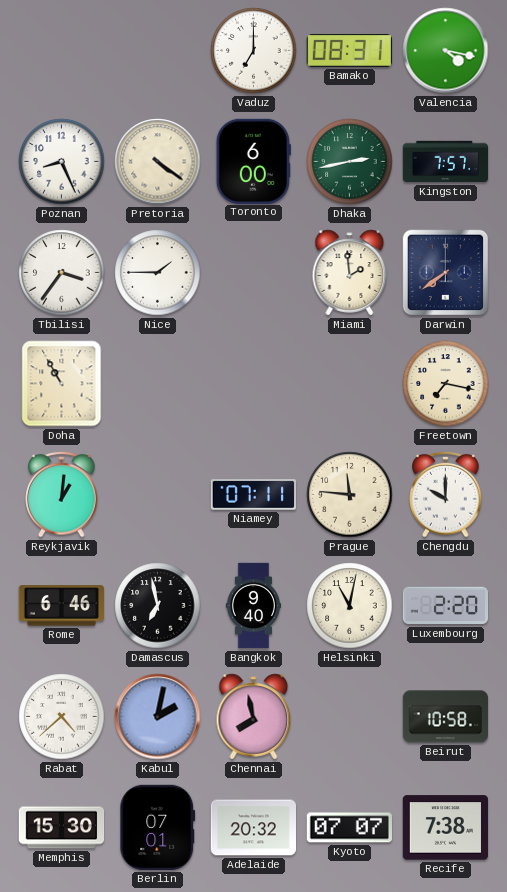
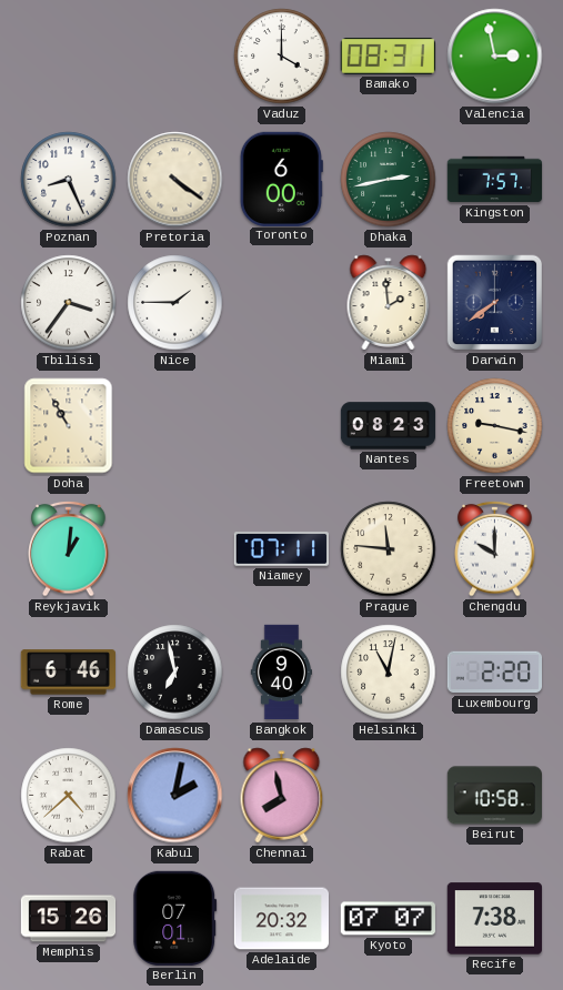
Vaduz: 7:00 -> 4:00
Valencia: 4:17 -> 2:58
Nantes: none -> 08:23
Freetown: 7:17 -> 9:17
Memphis: 15:30 -> 15:26
